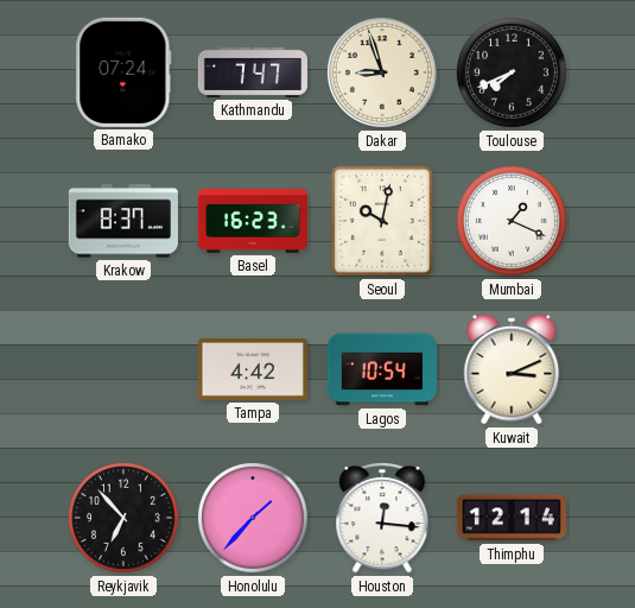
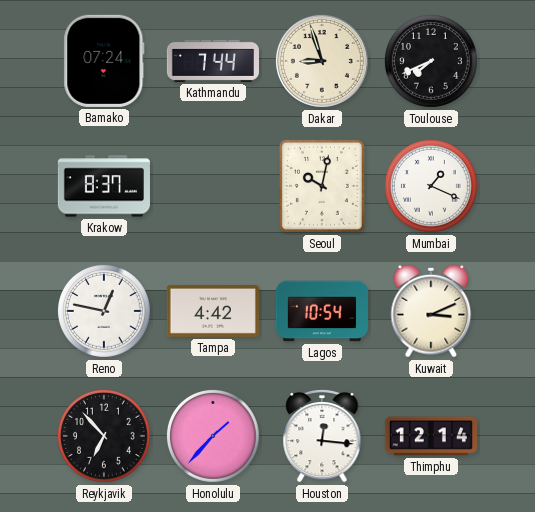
Kathmandu: 7:47 -> 7:44
Basel: 16:23 -> none
Reno: none -> 12:47
